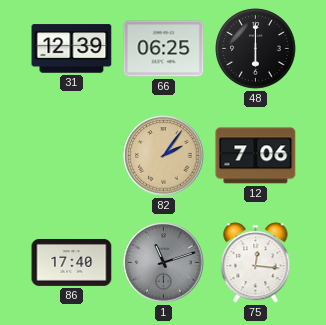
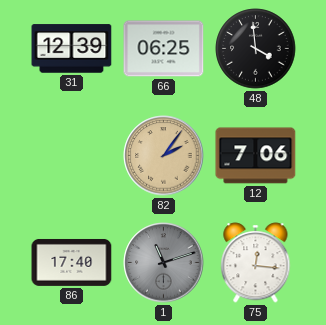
48: 6:00 -> 3:59
